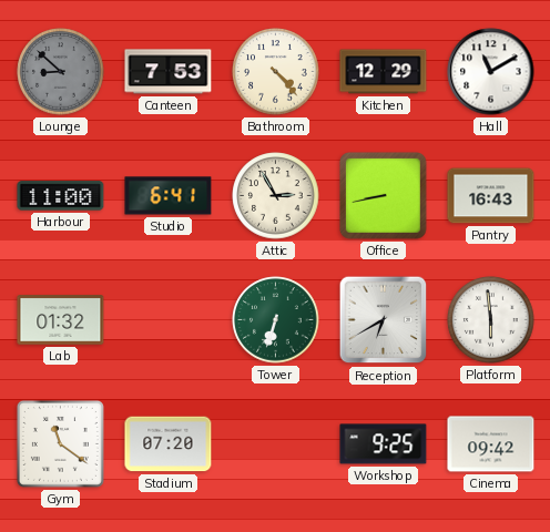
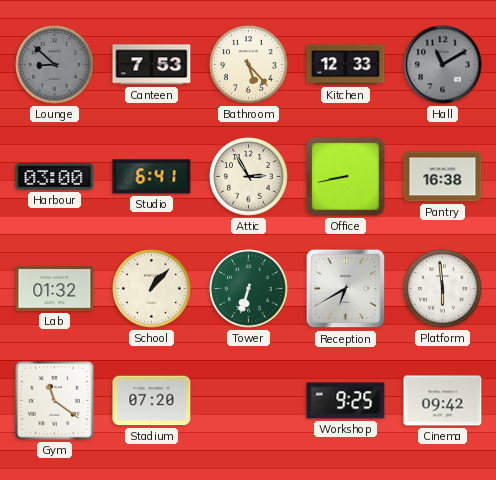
Bathroom: 4:23 -> 5:23
Kitchen: 12:29 -> 12:33
Hall dial: white -> grey
Harbour: 11:00 -> 03:00
Pantry: 16:43 -> 16:38
School: none -> 1:07
